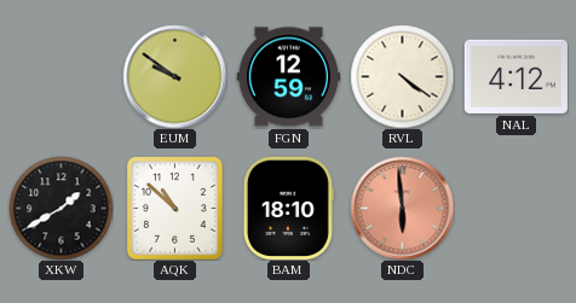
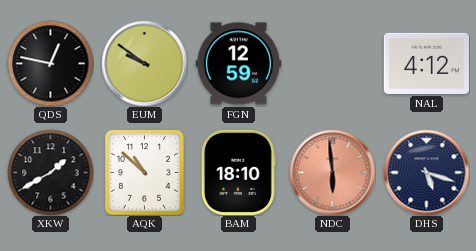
QDS: none -> 12:47
RVL: 4:21 -> none
DHS: none -> 5:18
